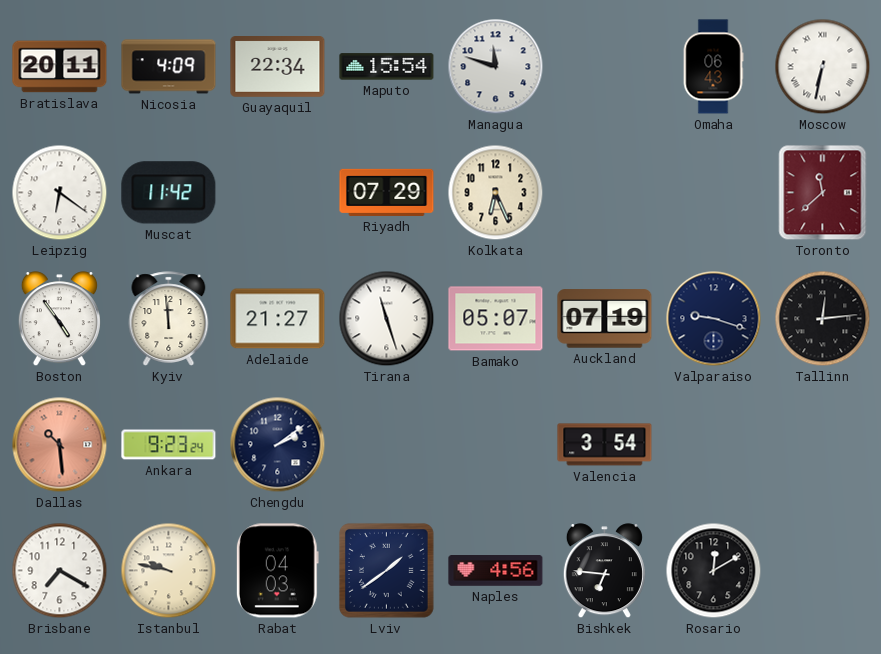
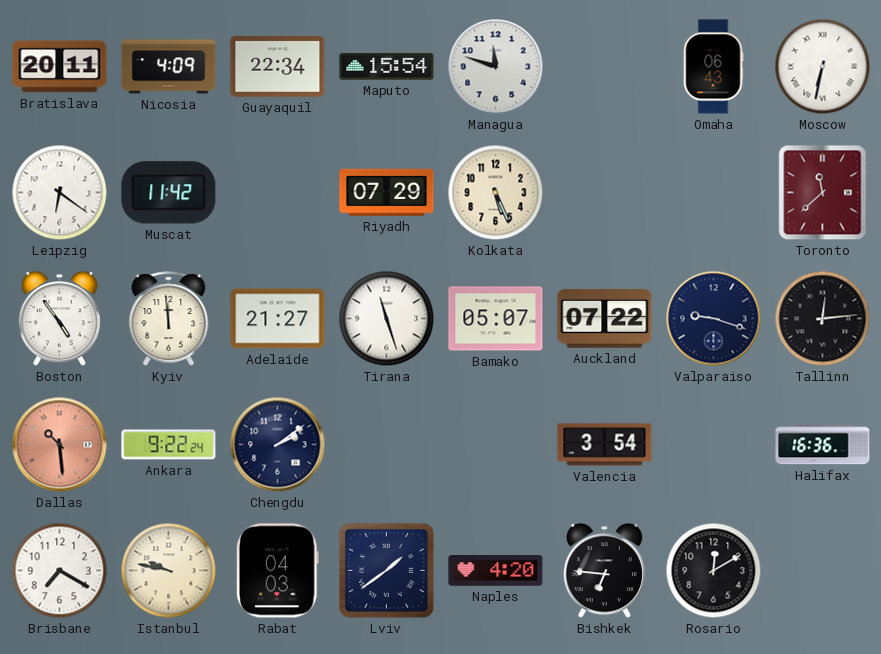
Kolkata: 6:26 -> 5:26
Auckland: 07:19 -> 07:22
Ankara: 9:23 -> 9:22
Halifax: none -> 16:36
Naples: 4:56 -> 4:20
